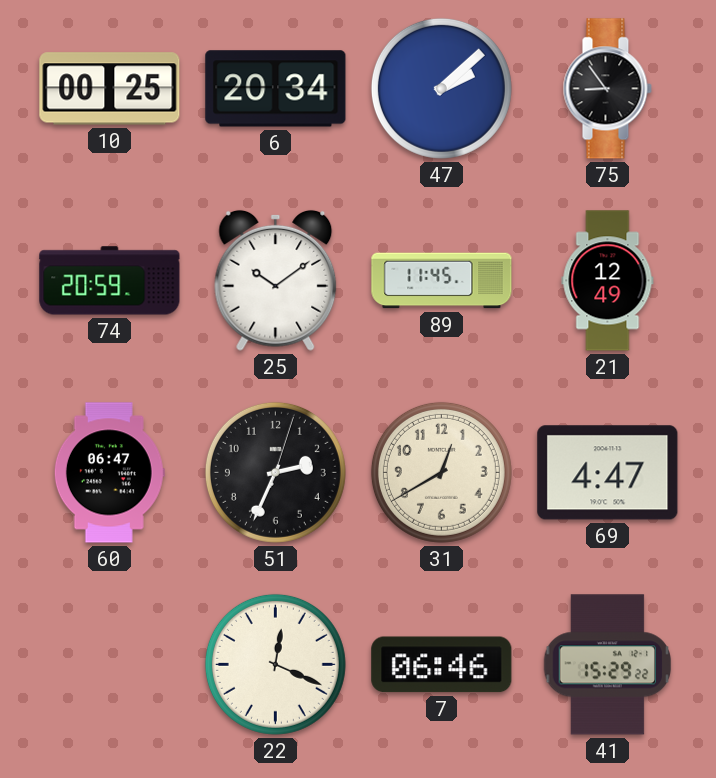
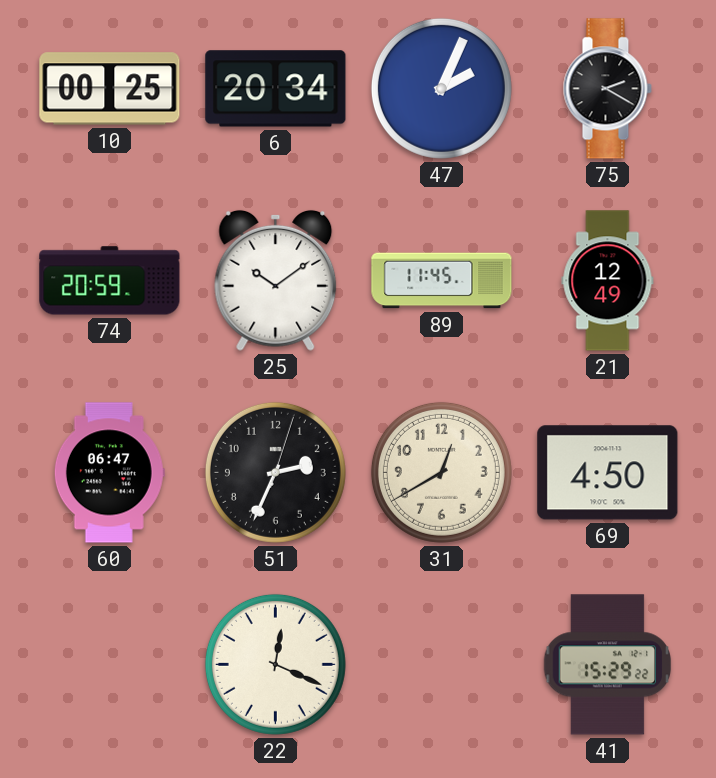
47: 2:08 -> 2:04
75: 8:54 -> 2:20
69: 4:47 -> 4:50
7: 06:46 -> none
